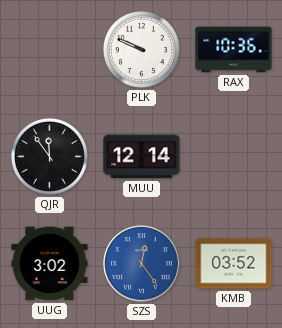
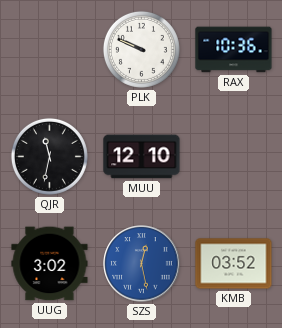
QJR: 11:54 -> 11:32
MUU: 12:14 -> 12:10
SZS: 12:24 -> 12:28
